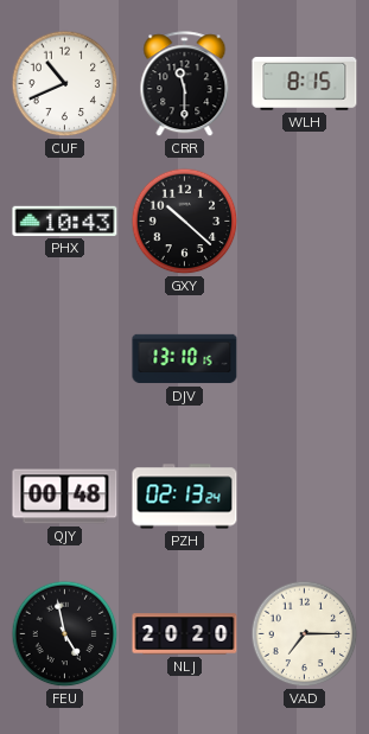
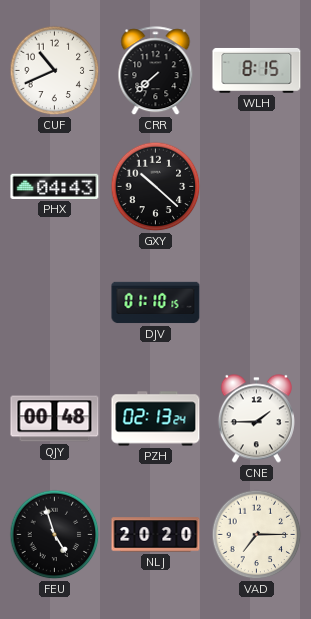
CRR: 11:30 -> 7:38
PHX: 10:43 -> 04:43
DJV: 13:10 -> 01:10
CNE: none -> 1:45
FEU: 4:58 -> 4:57
